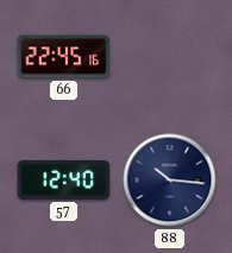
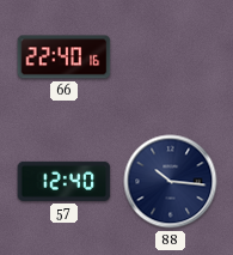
66: 22:45 -> 22:40
